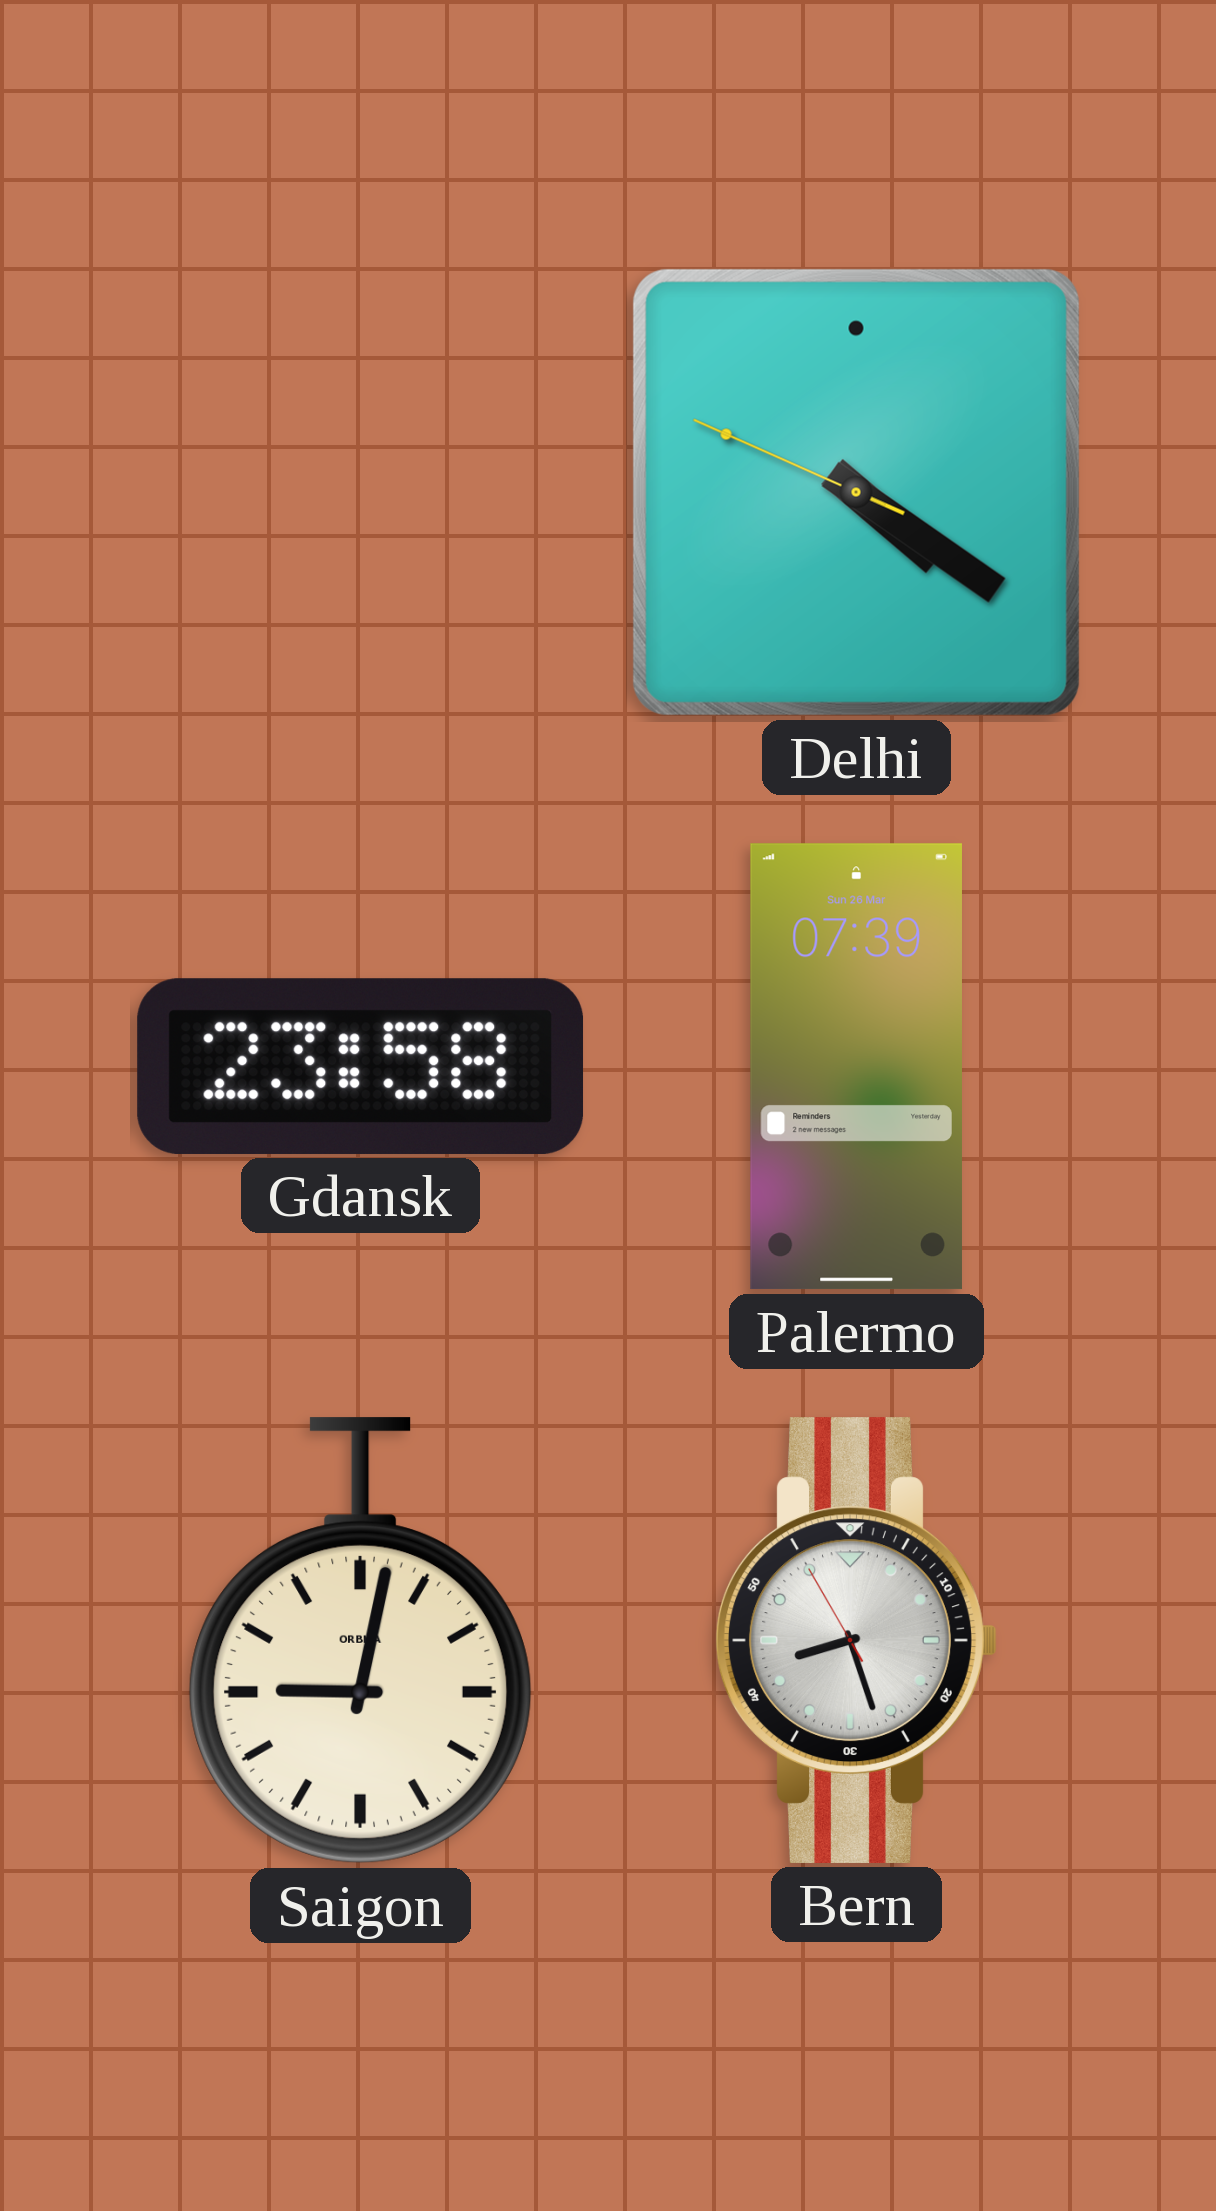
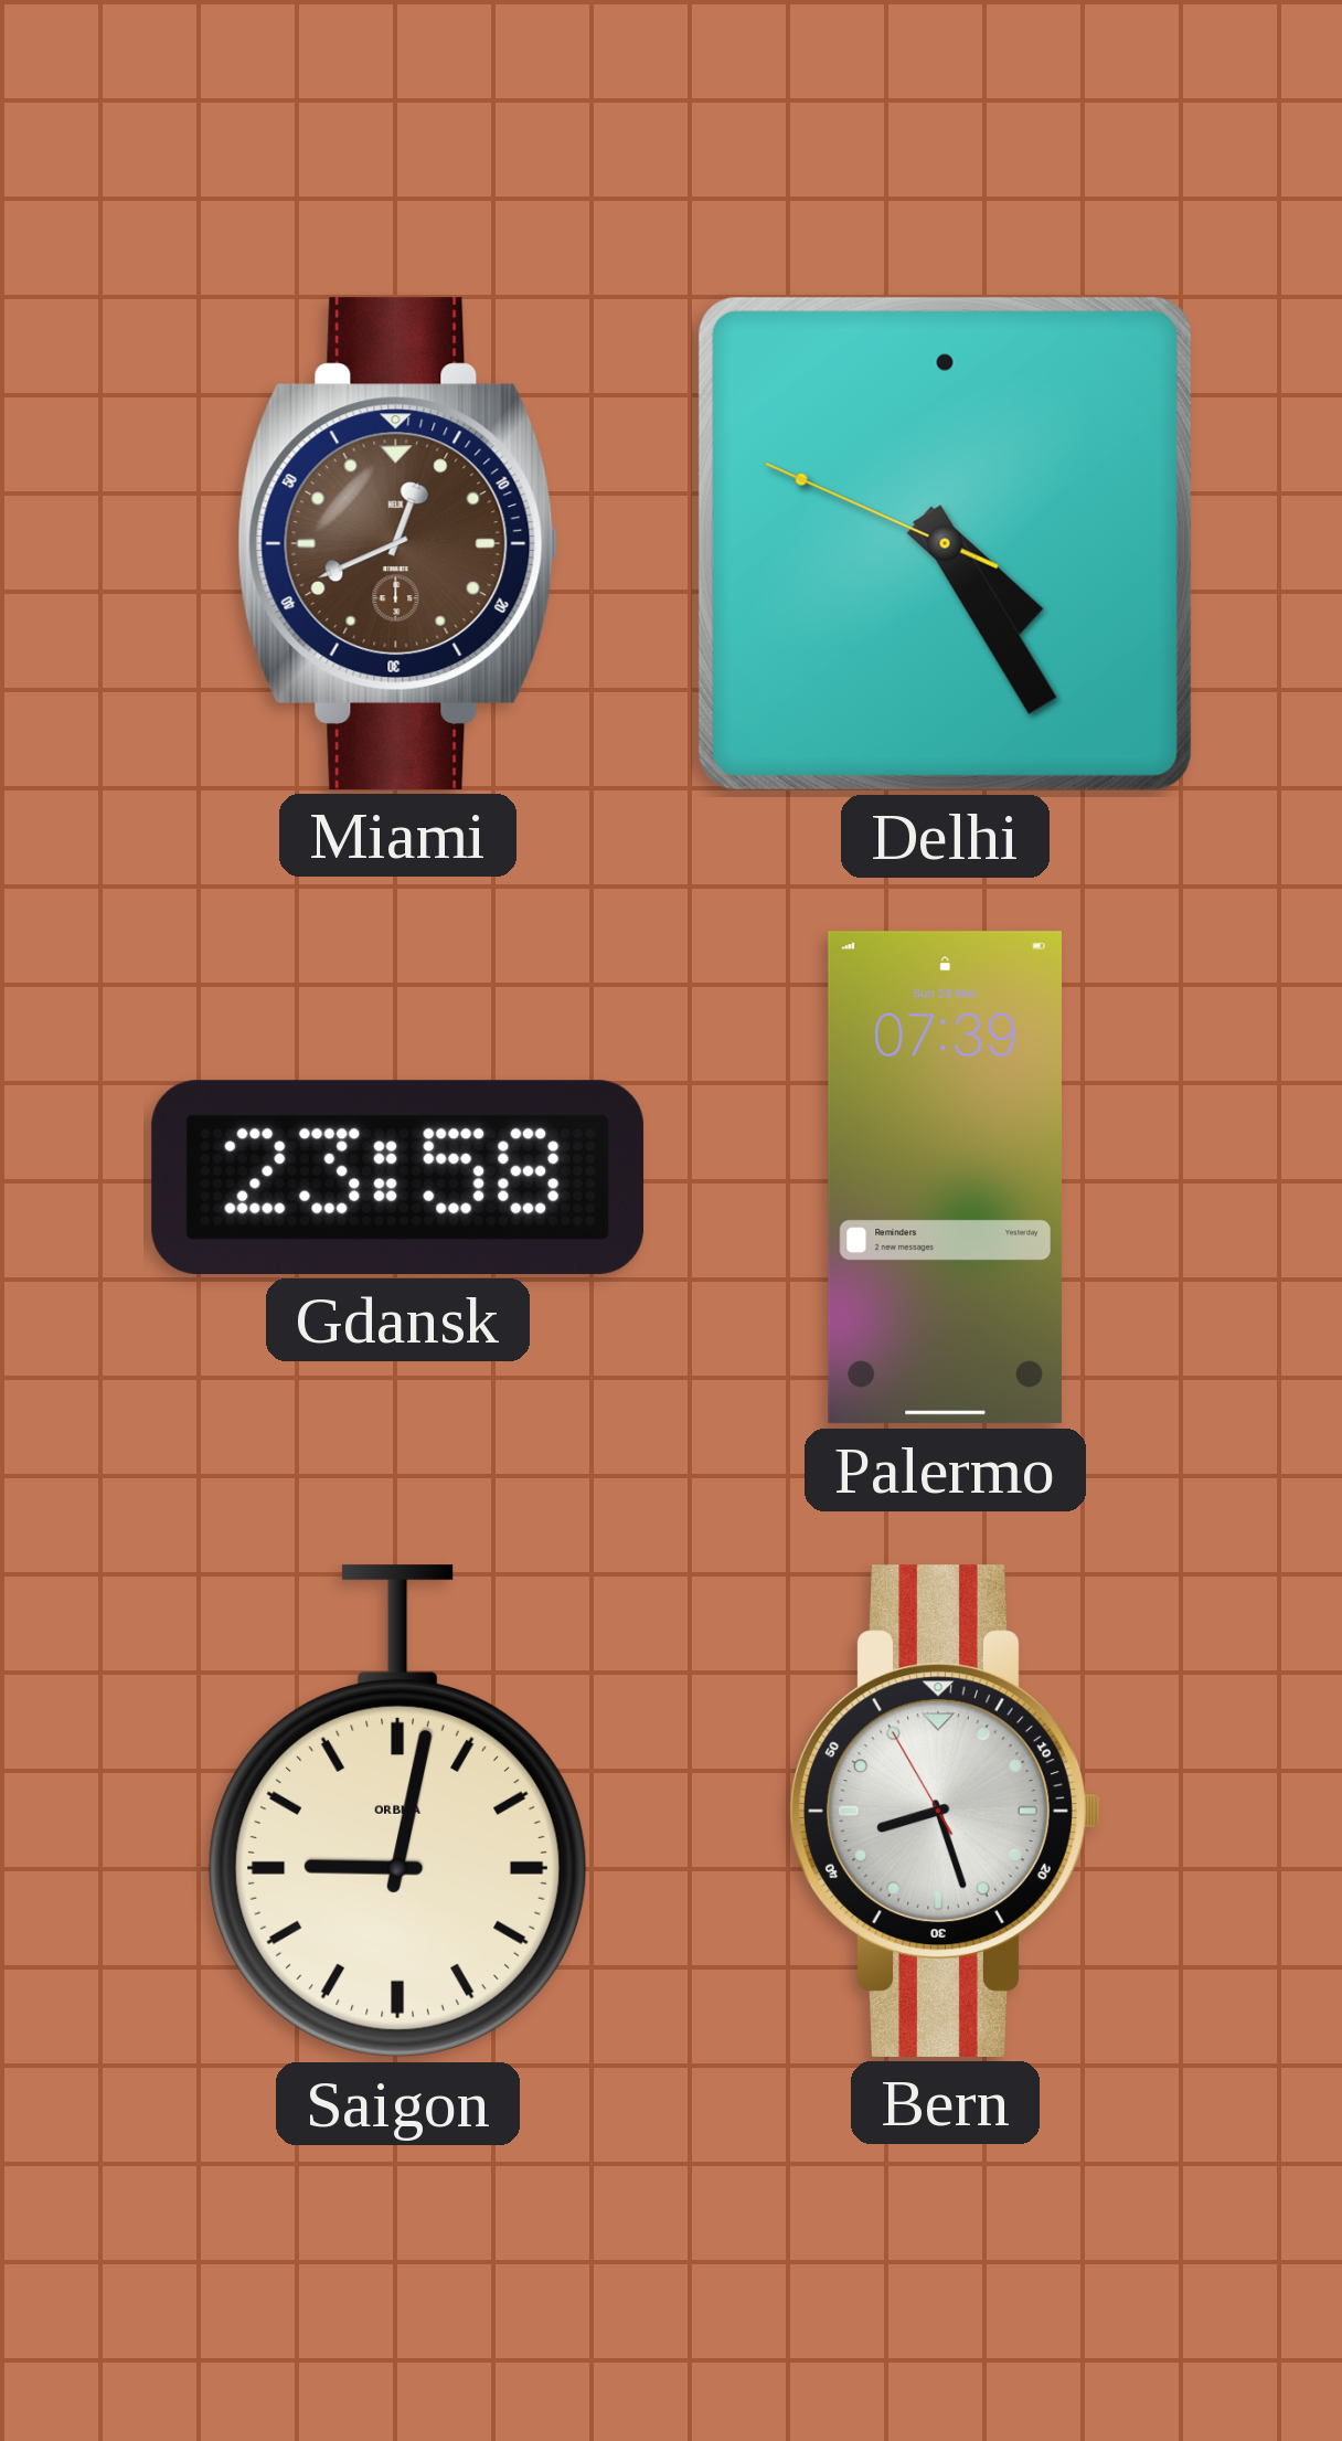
Miami: none -> 12:41
Delhi: 4:20 -> 4:24
